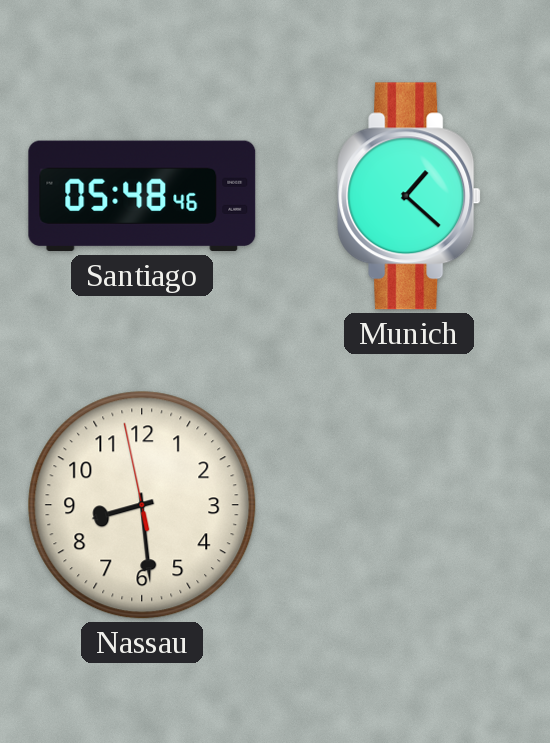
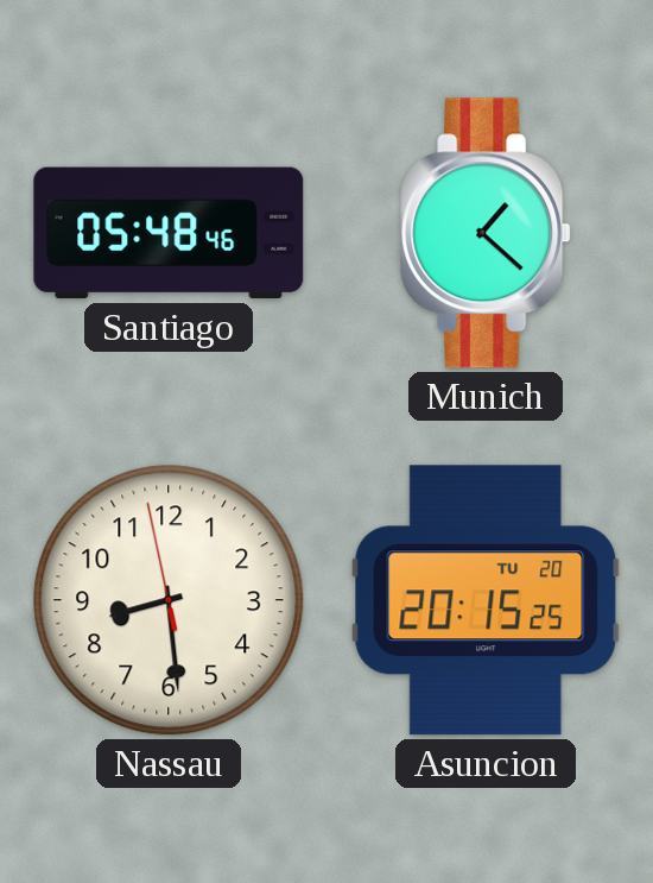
Asuncion: none -> 20:15
